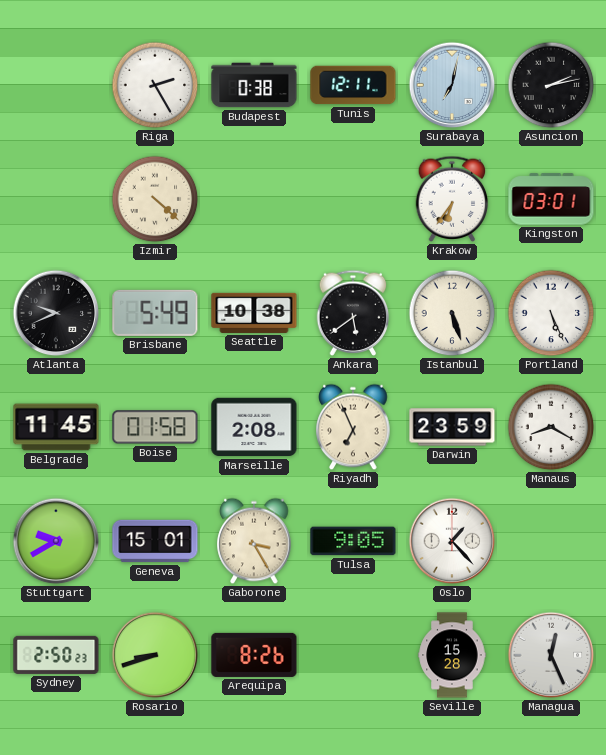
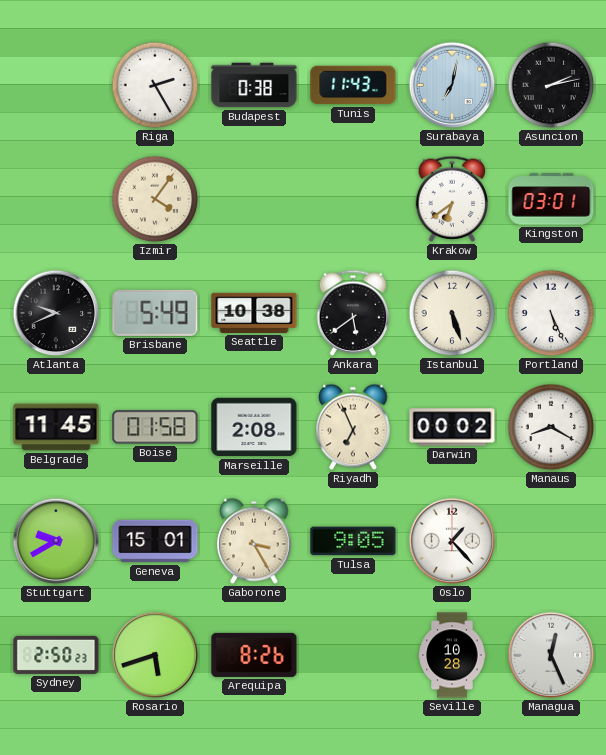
Tunis: 12:11 -> 11:43
Izmir: 4:22 -> 4:06
Krakow: 6:36 -> 6:39
Darwin: 23:59 -> 00:02
Rosario: 8:42 -> 5:42
Seville: 15:28 -> 10:28
